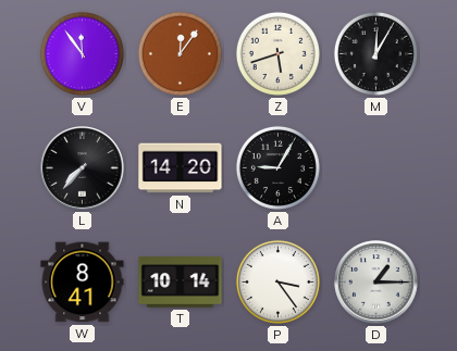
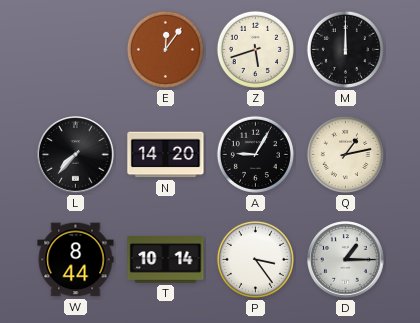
V: 11:54 -> none
M: 12:05 -> 12:00
Q: none -> 1:13
W: 8:41 -> 8:44
